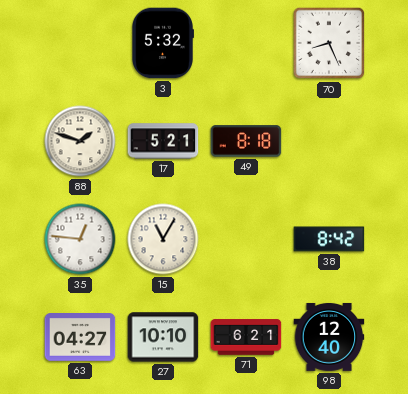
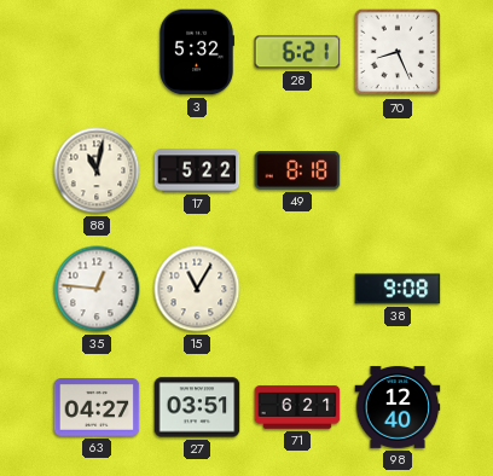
28: none -> 6:21
88: 1:48 -> 11:02
17: 5:21 -> 5:22
38: 8:42 -> 9:08
27: 10:10 -> 03:51
